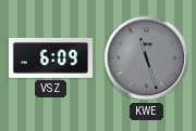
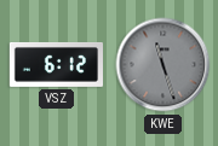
VSZ: 6:09 -> 6:12
